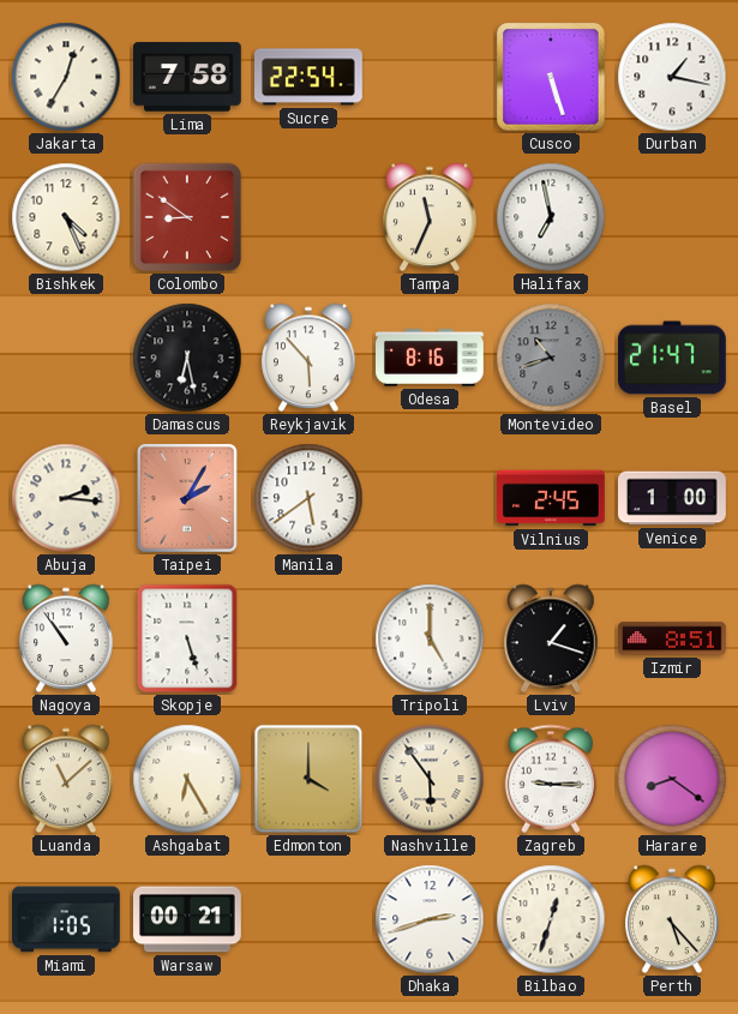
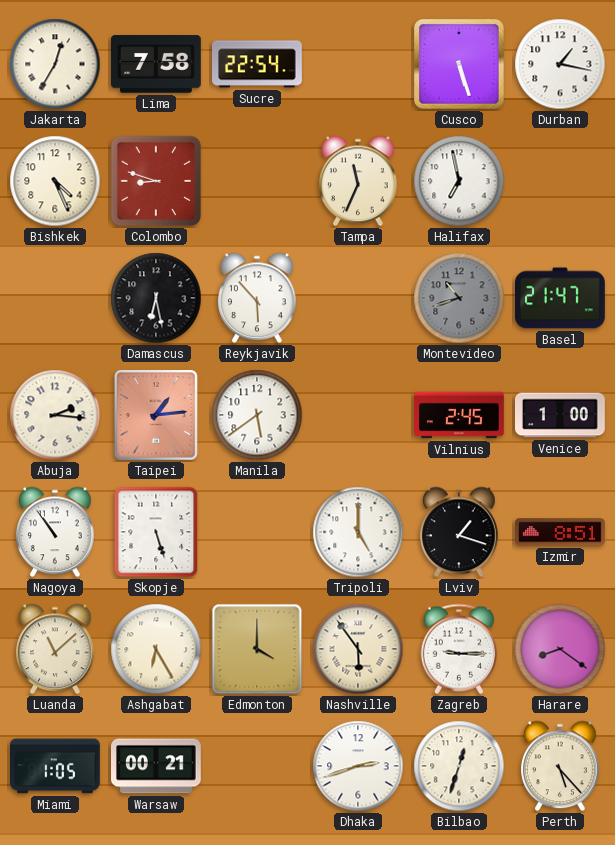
Colombo: 8:51 -> 8:48
Odesa: 8:16 -> none
Taipei: 2:05 -> 1:14
